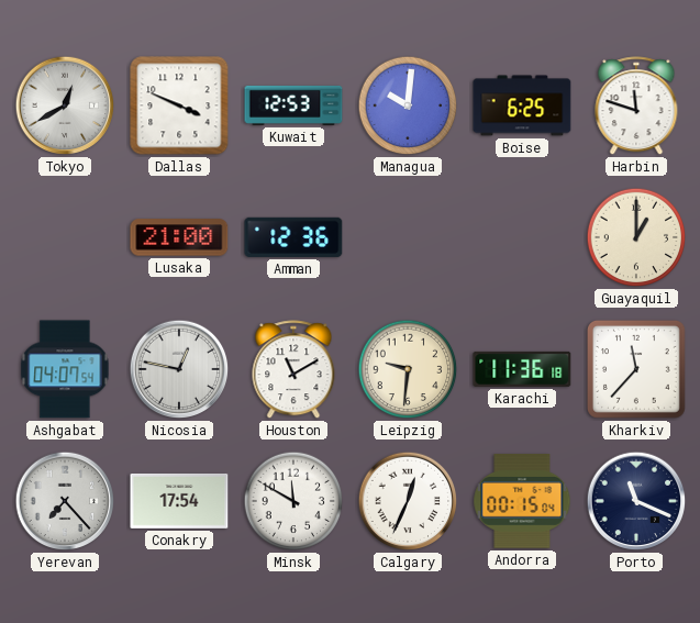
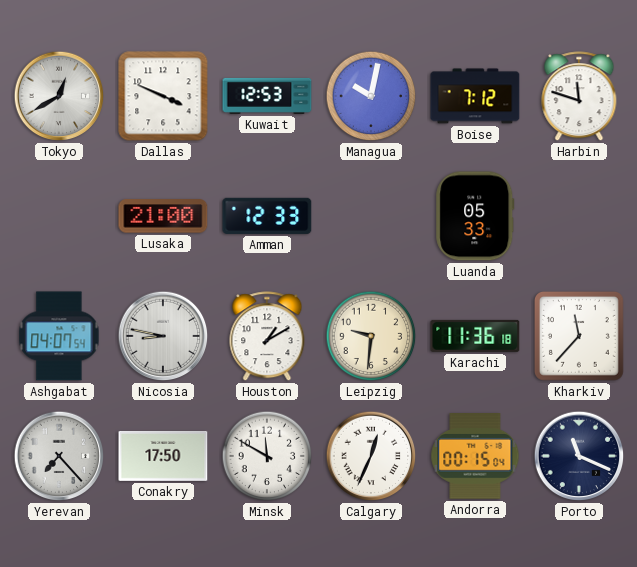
Managua: 10:01 -> 10:02
Boise: 6:25 -> 7:12
Amman: 12:36 -> 12:33
Luanda: none -> 05:33
Guayaquil: 1:00 -> none
Nicosia: 12:47 -> 8:47
Houston: 11:10 -> 1:10
Conakry: 17:54 -> 17:50
